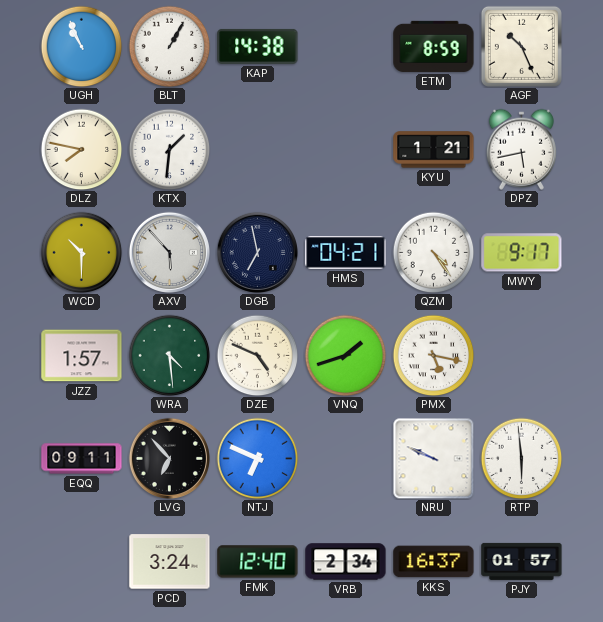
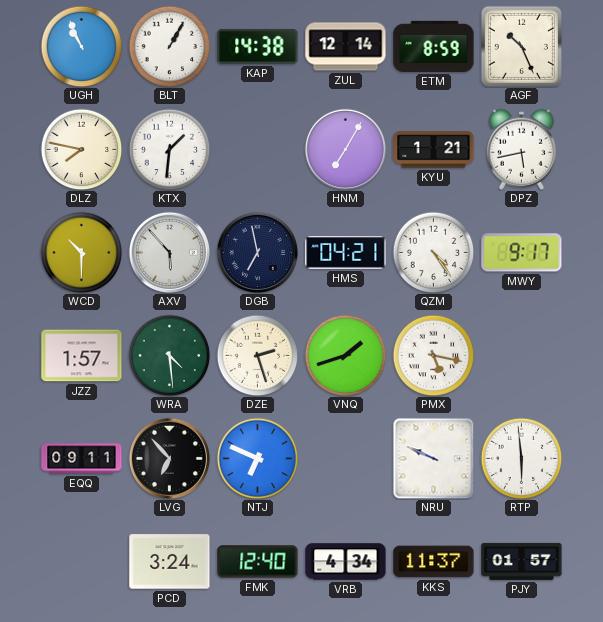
ZUL: none -> 12:14
HNM: none -> 7:05
DZE: 4:49 -> 2:27
VRB: 2:34 -> 4:34
KKS: 16:37 -> 11:37
